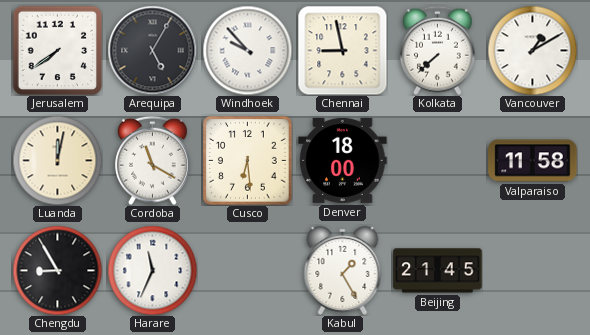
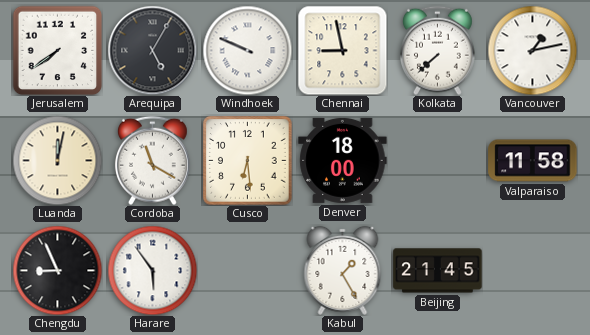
Windhoek: 9:53 -> 9:49
Vancouver: 1:10 -> 1:13
Chengdu: 8:55 -> 8:56
Harare: 11:34 -> 5:54
